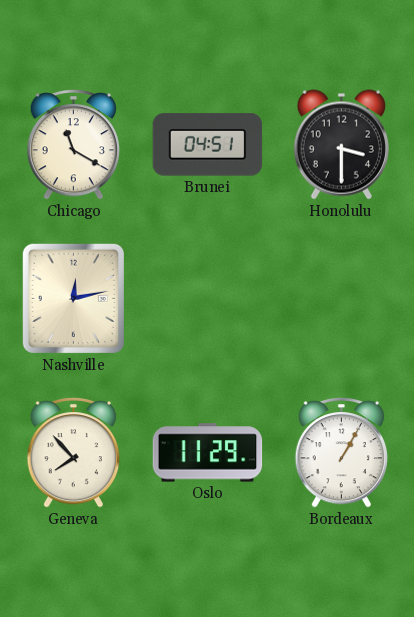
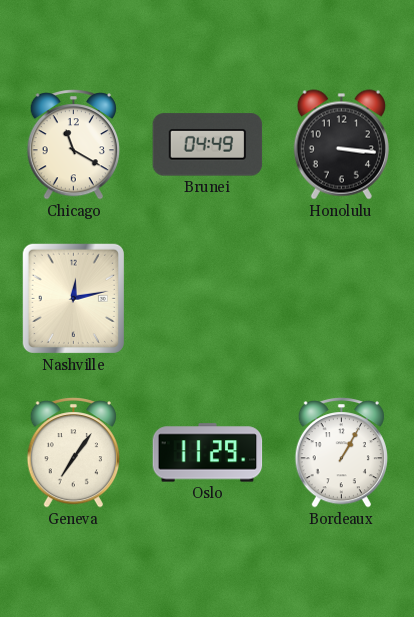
Brunei: 04:51 -> 04:49
Honolulu: 3:30 -> 3:16
Geneva: 7:53 -> 7:06
